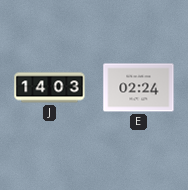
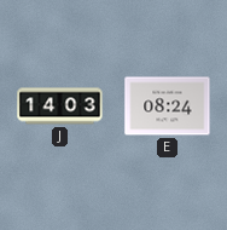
E: 02:24 -> 08:24
